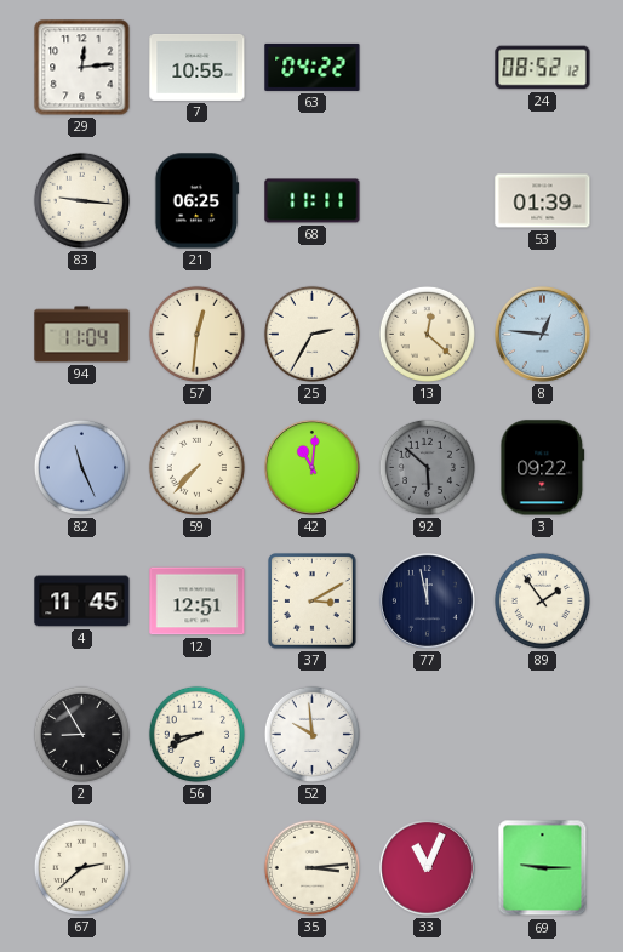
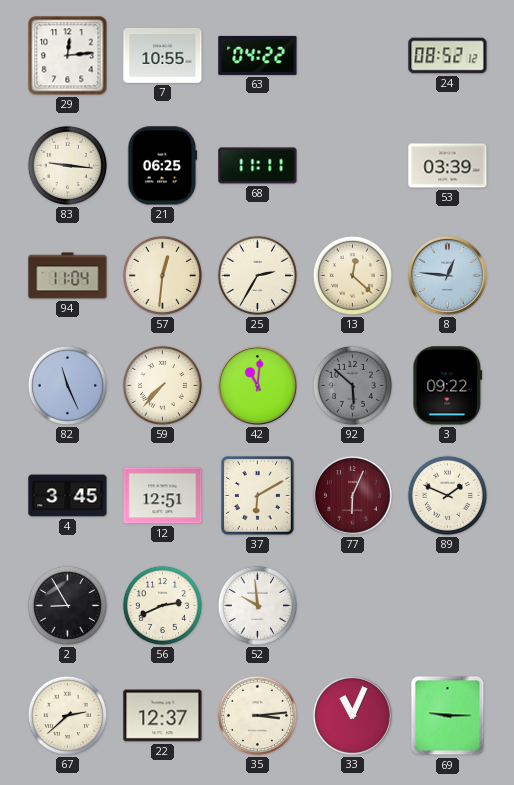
53: 01:39 -> 03:39
4: 11:45 -> 3:45
37: 3:10 -> 6:10
77: 11:58 -> 6:04
77 dial: navy -> burgundy
89: 1:54 -> 1:49
56: 8:41 -> 2:41
22: none -> 12:37
